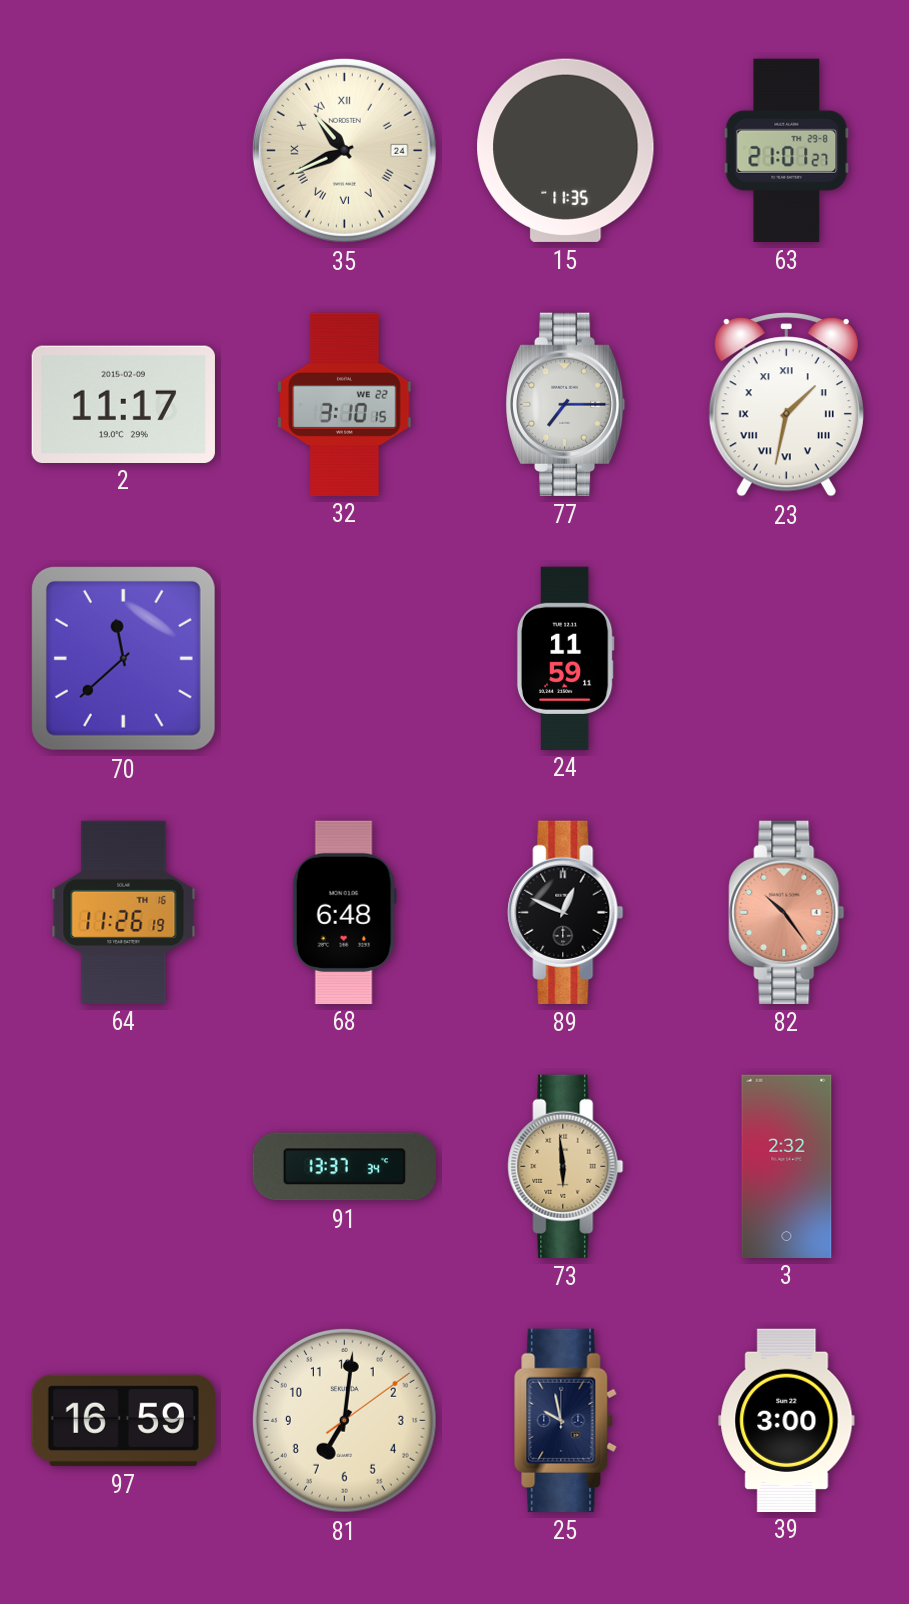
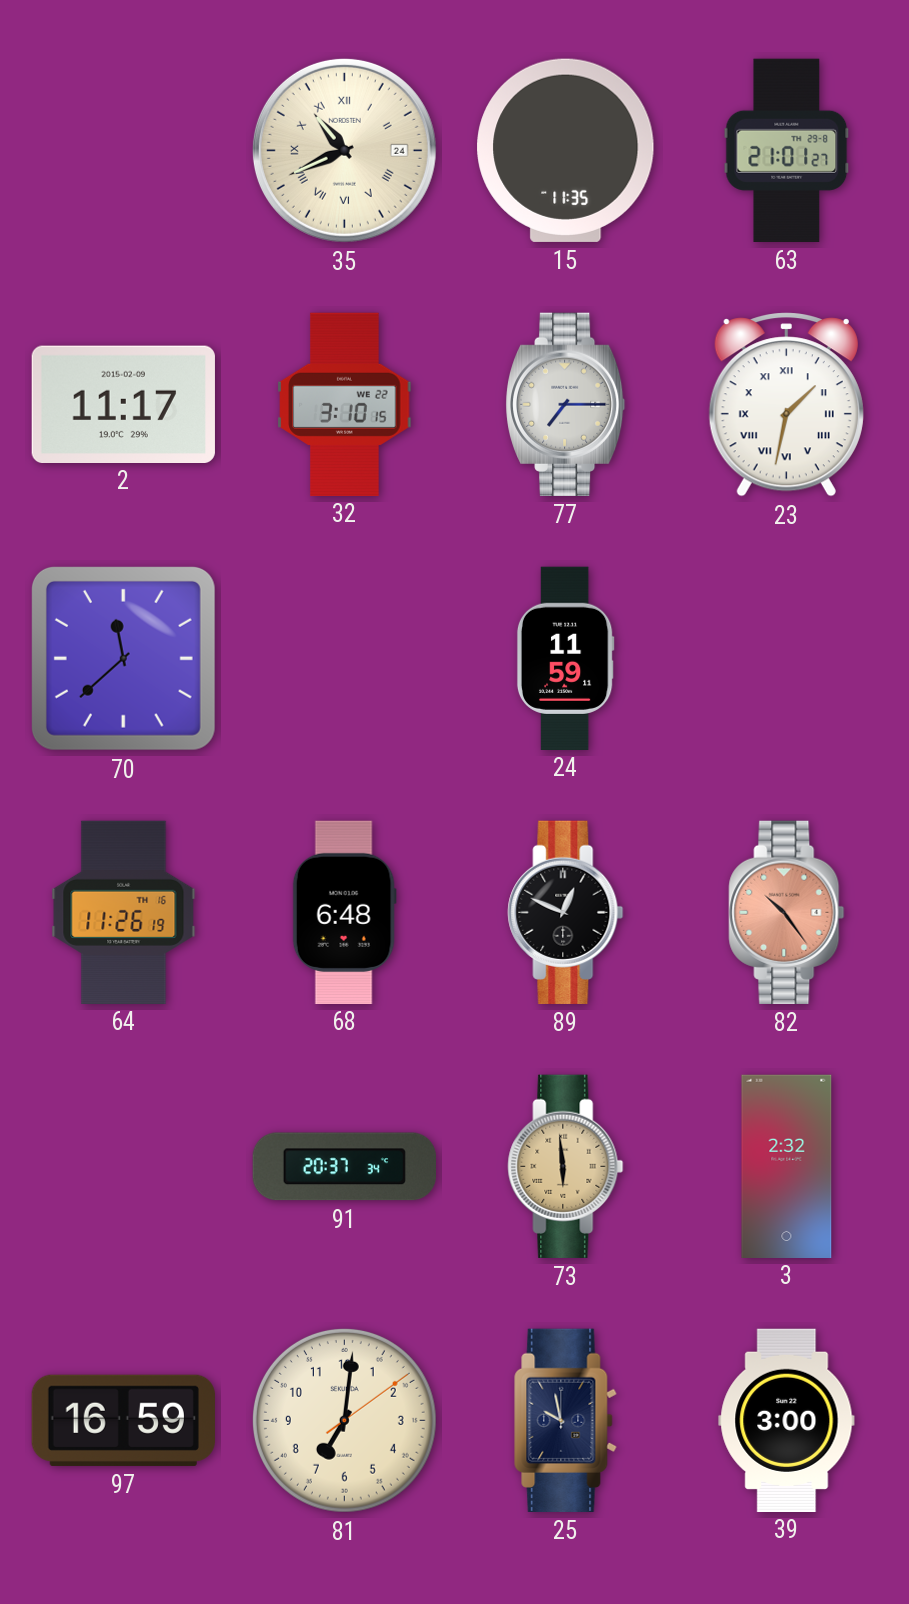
91: 13:37 -> 20:37
